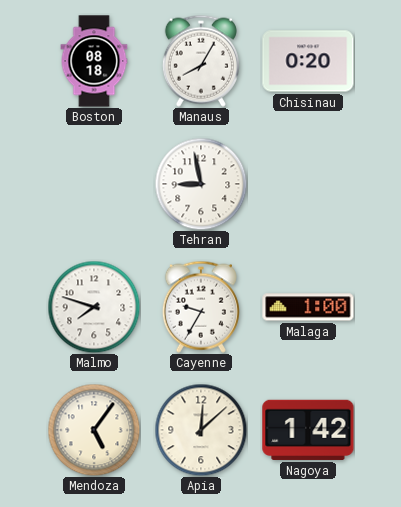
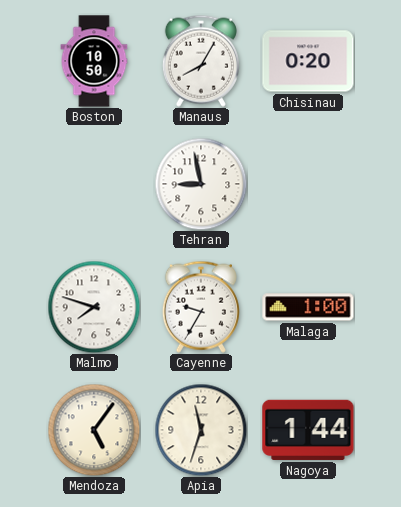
Boston: 08:18 -> 10:50
Apia: 12:08 -> 11:33
Nagoya: 1:42 -> 1:44
